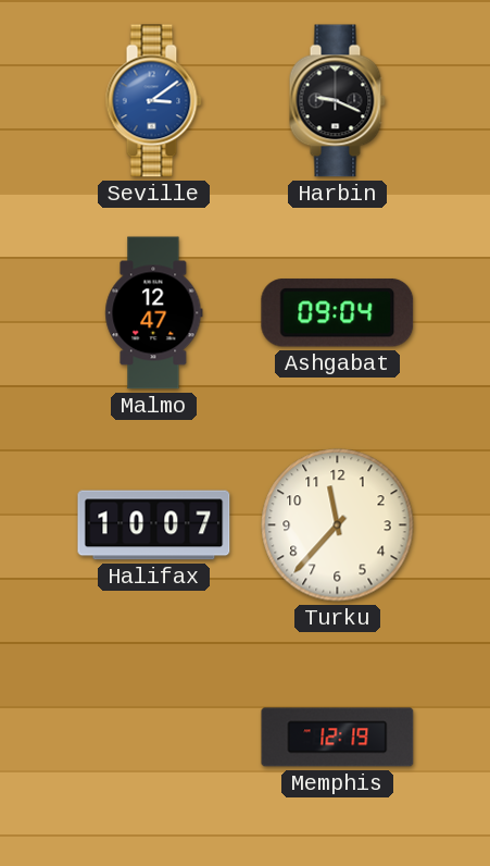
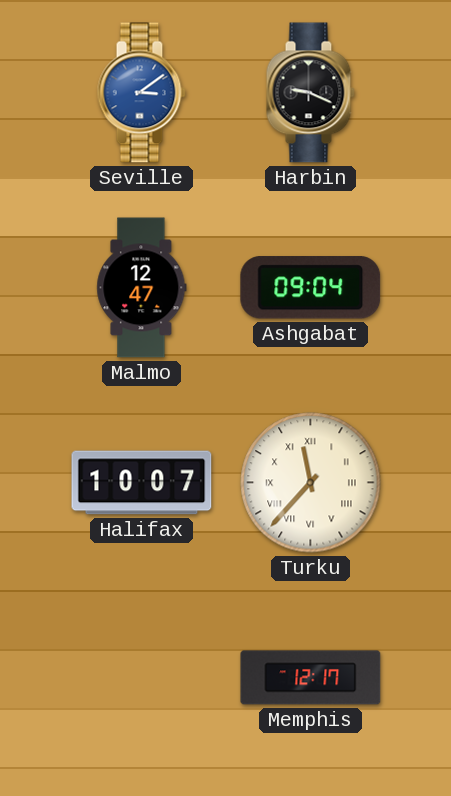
Turku numerals: Arabic -> Roman
Memphis: 12:19 -> 12:17
